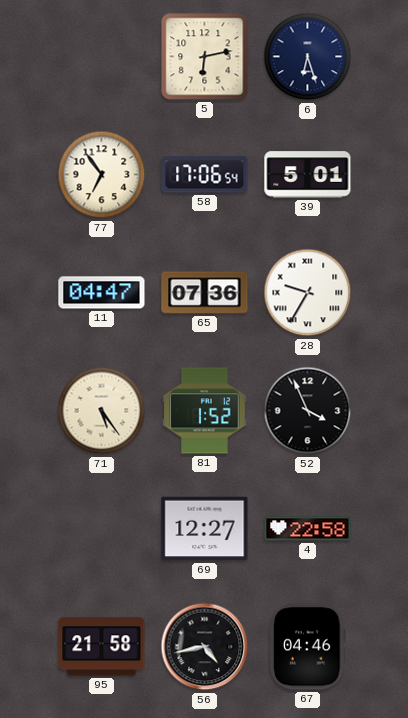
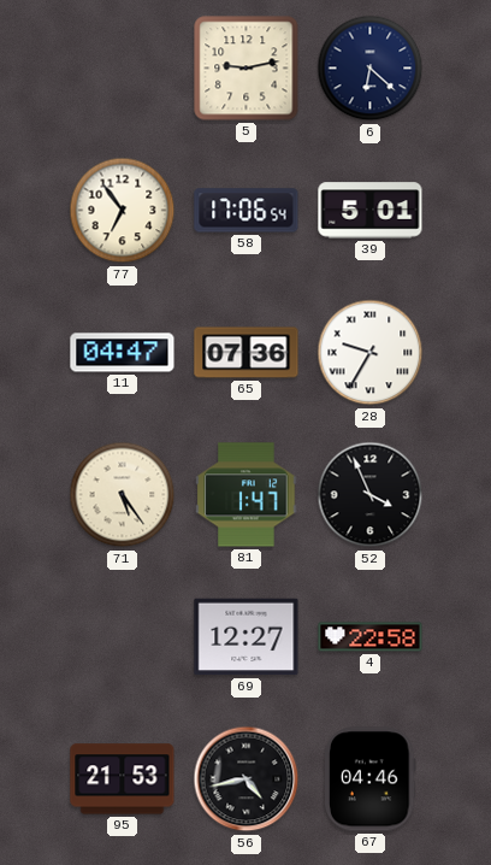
5: 6:13 -> 9:13
6: 6:27 -> 6:22
81: 1:52 -> 1:47
95: 21:58 -> 21:53
